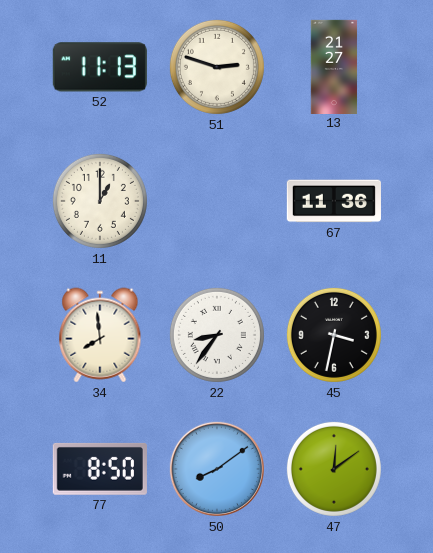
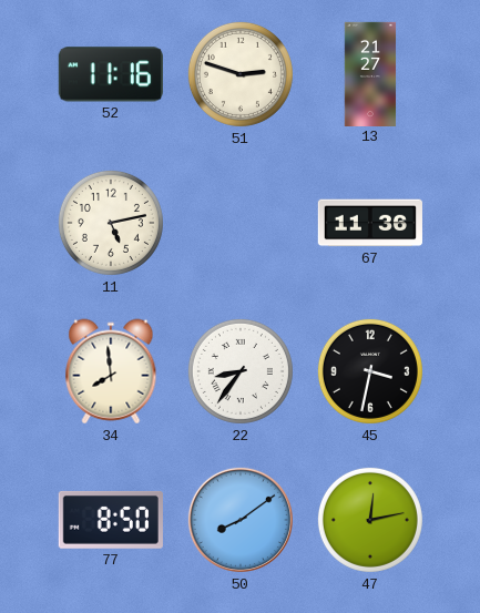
52: 11:13 -> 11:16
11: 1:00 -> 5:13
47: 12:09 -> 12:13
